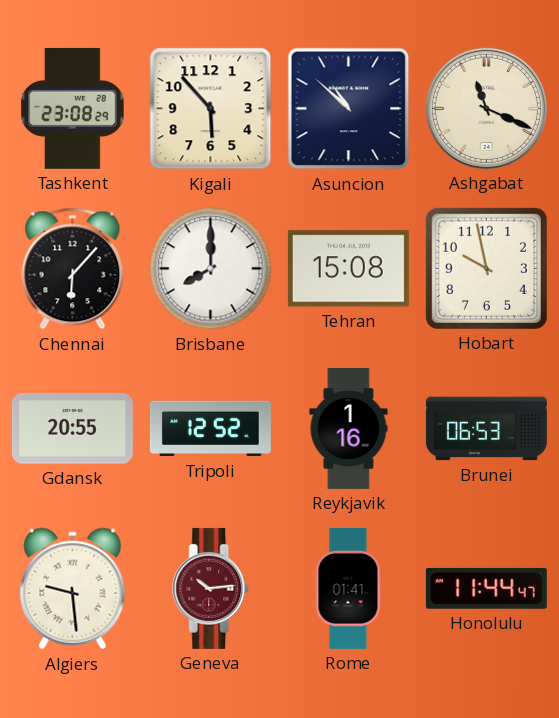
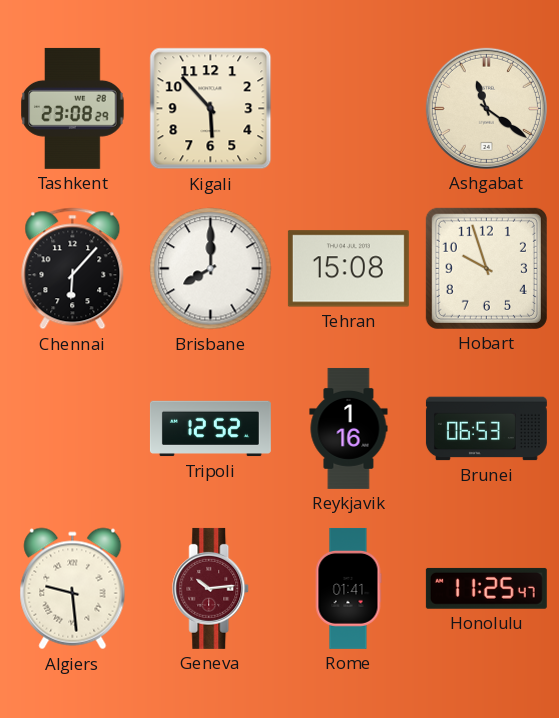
Asuncion: 10:52 -> none
Ashgabat: 11:19 -> 11:21
Hobart: 9:58 -> 9:57
Gdansk: 20:55 -> none
Honolulu: 11:44 -> 11:25
